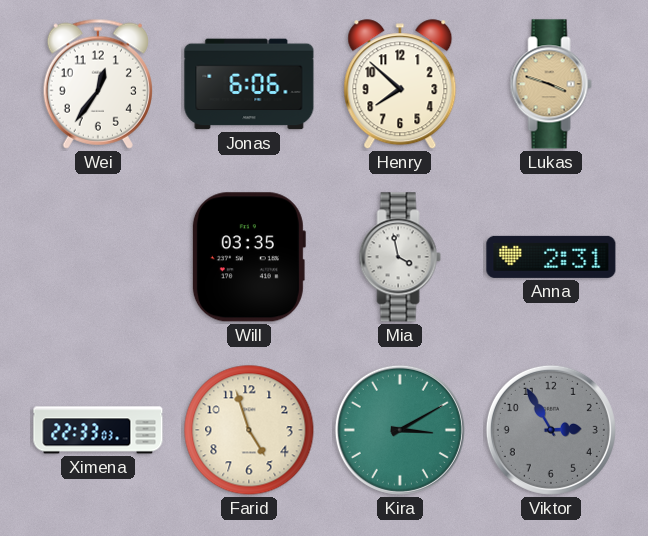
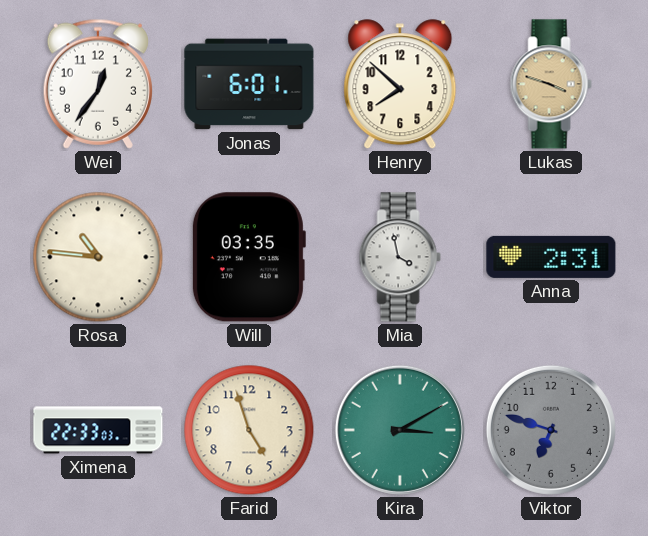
Jonas: 6:06 -> 6:01
Rosa: none -> 10:46
Viktor: 2:55 -> 6:48
